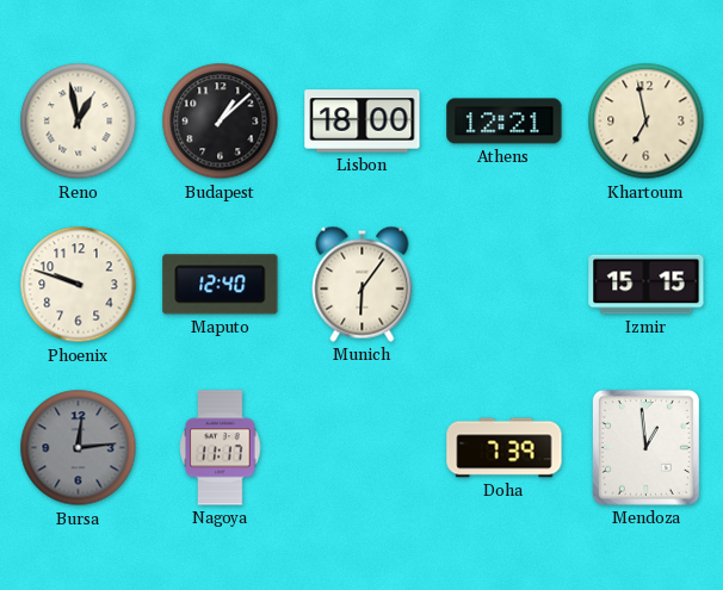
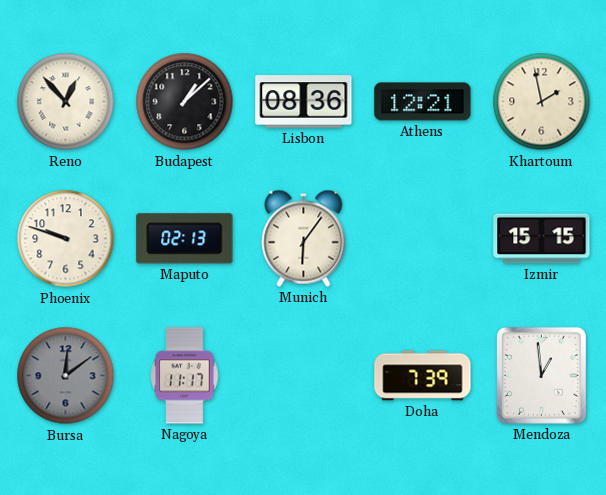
Reno: 12:58 -> 12:53
Lisbon: 18:00 -> 08:36
Khartoum: 6:58 -> 1:58
Maputo: 12:40 -> 02:13
Bursa: 12:14 -> 12:09
